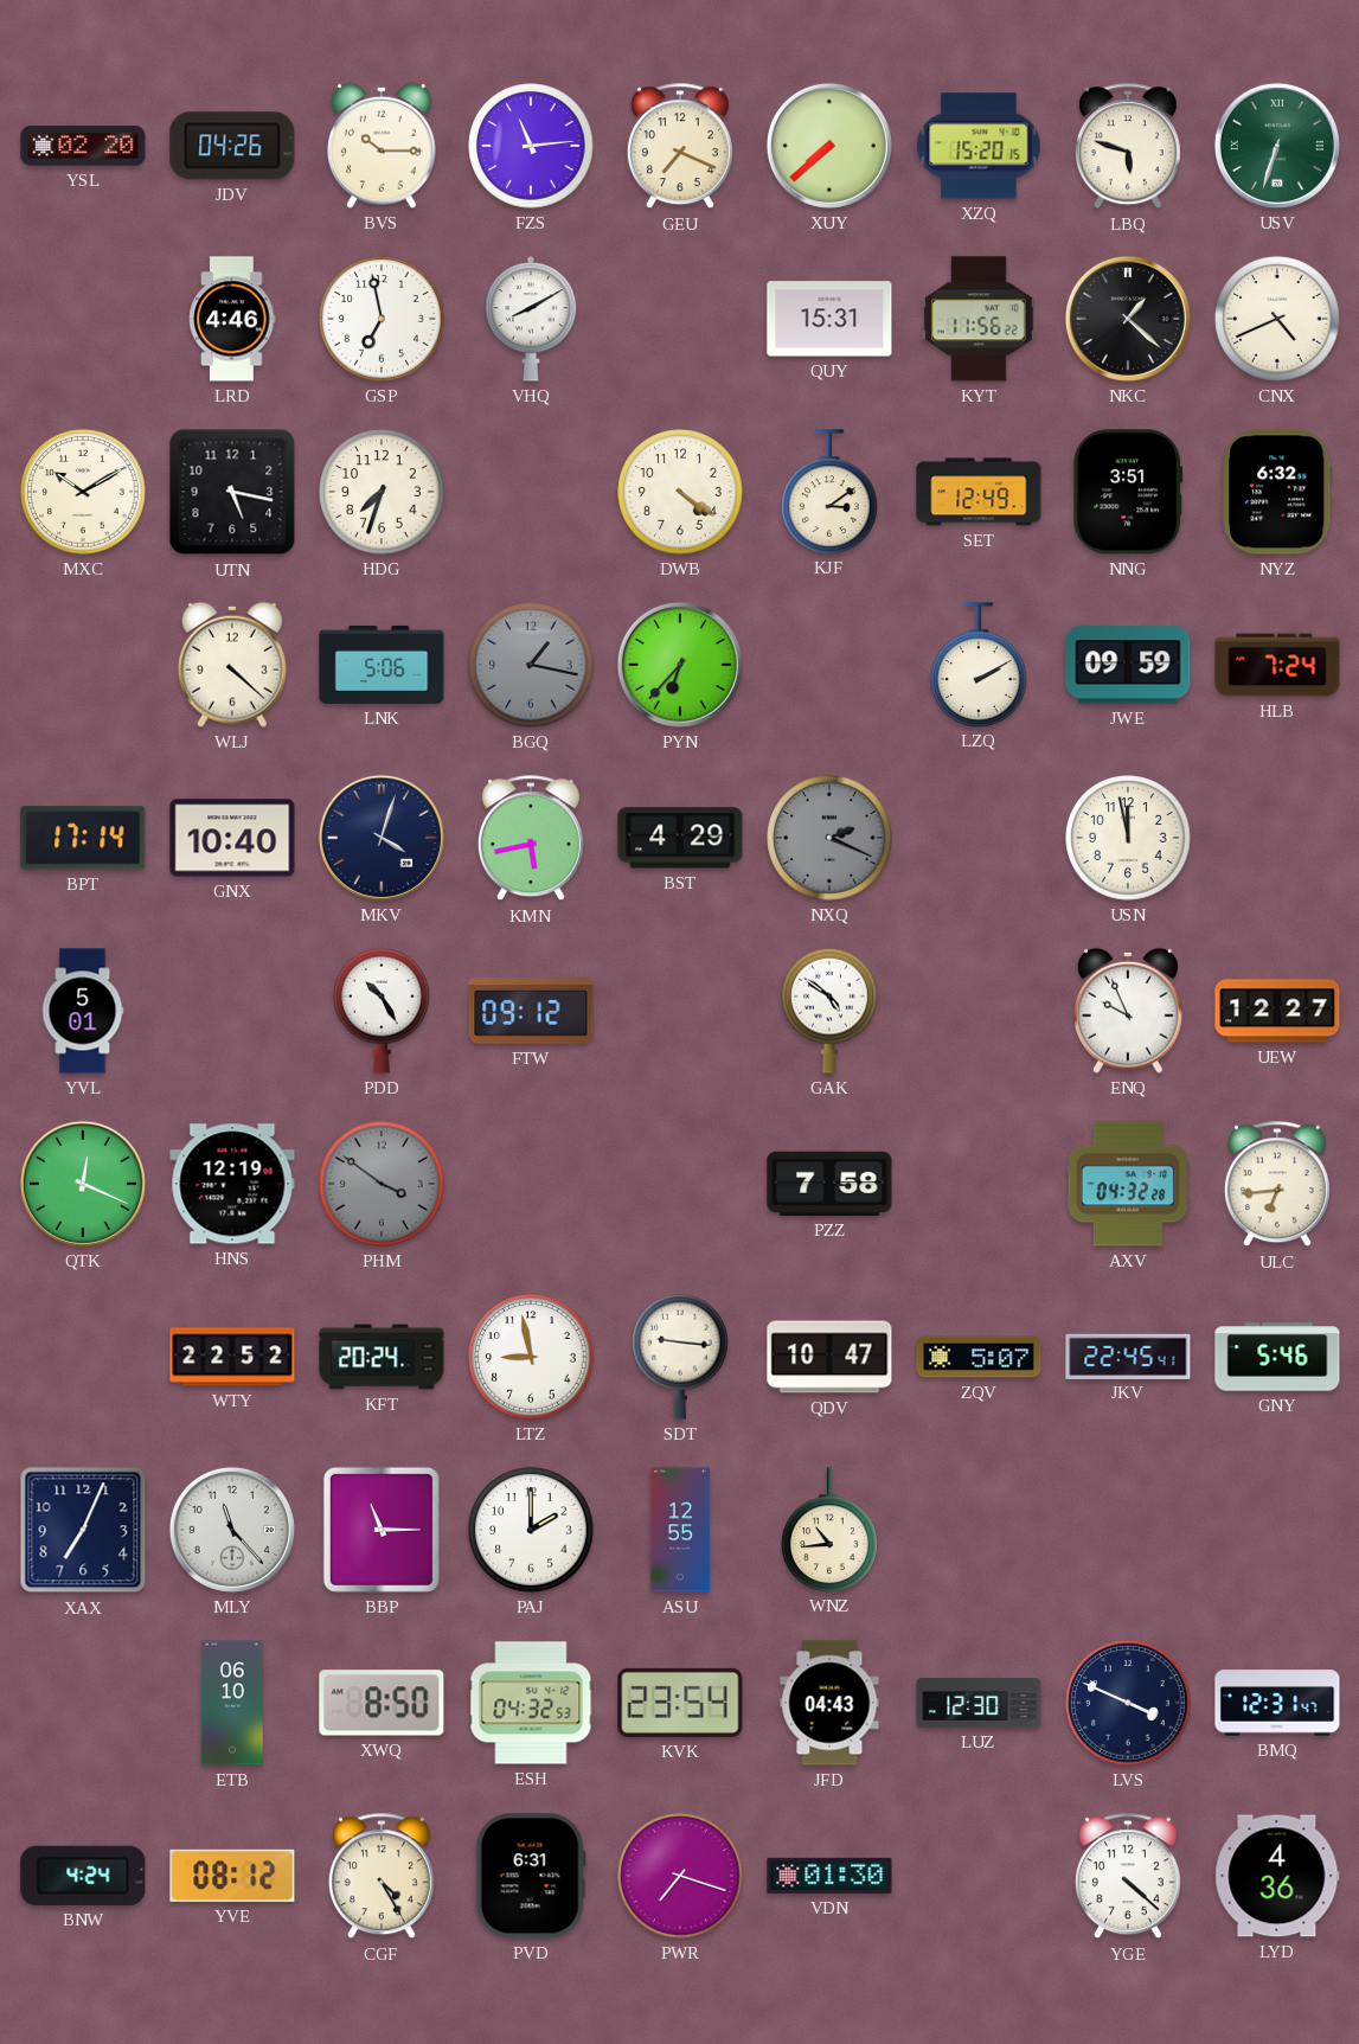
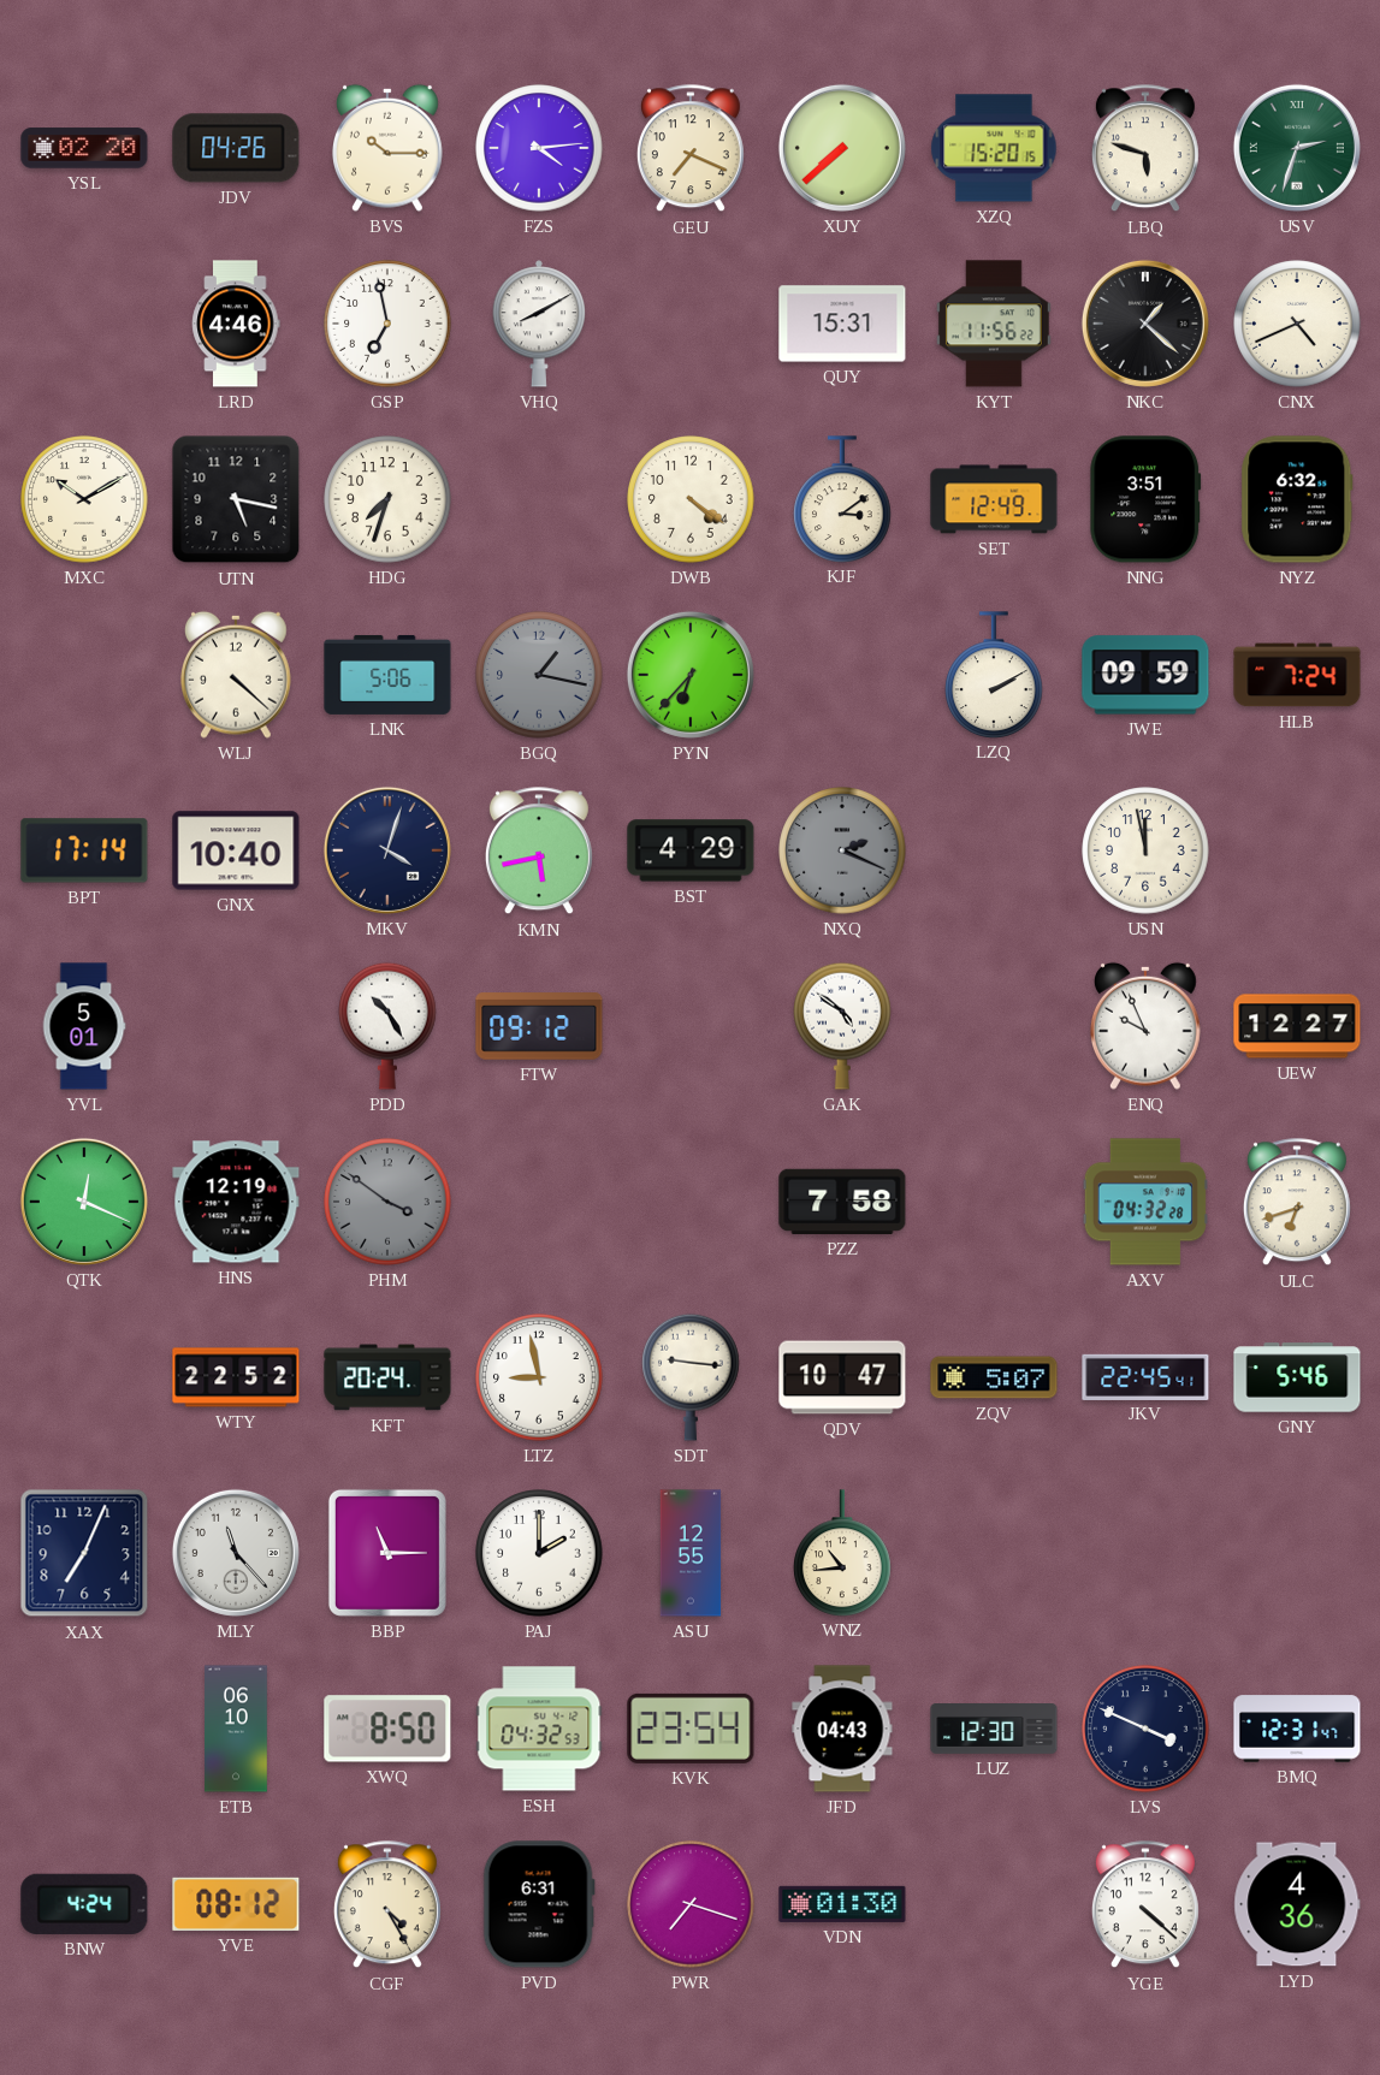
FZS: 11:14 -> 4:14
USV: 6:33 -> 2:33
ULC: 6:44 -> 6:42
